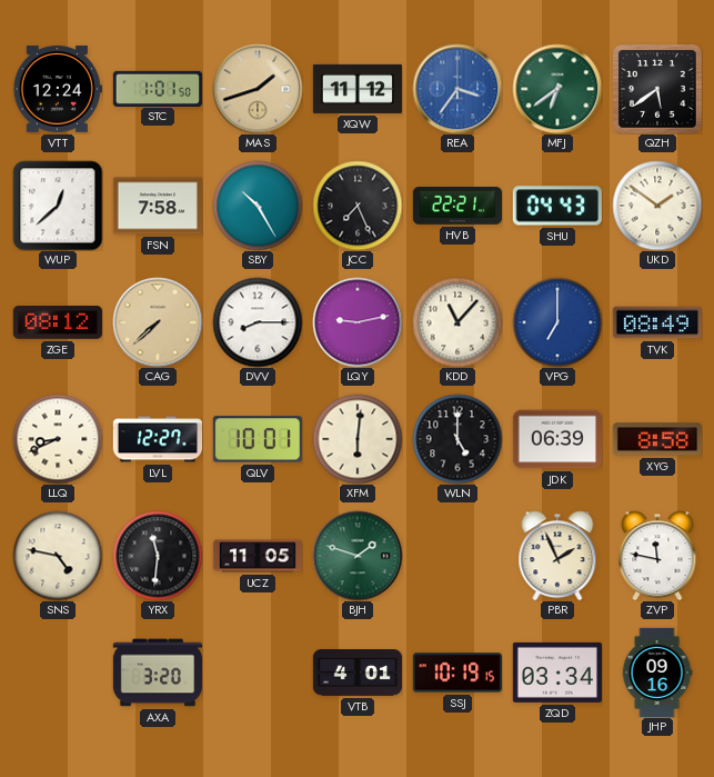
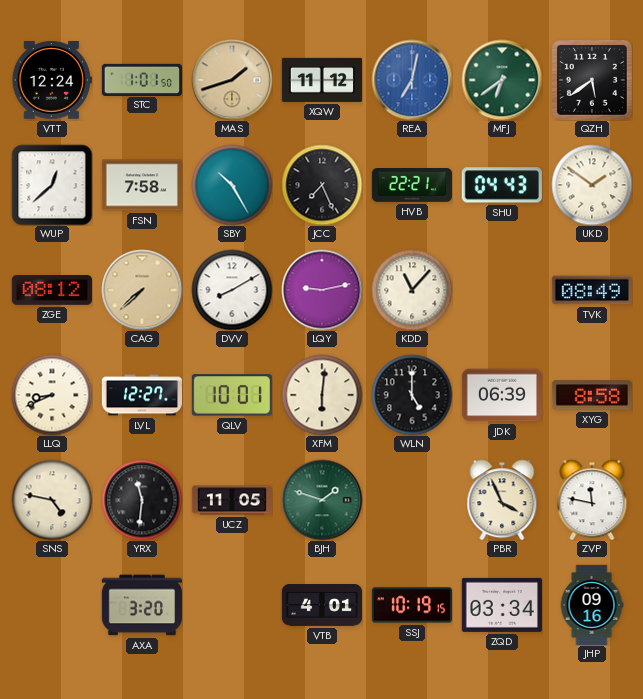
REA: 3:36 -> 7:02
DVV: 8:15 -> 8:10
VPG: 7:00 -> none
PBR: 1:56 -> 3:56
